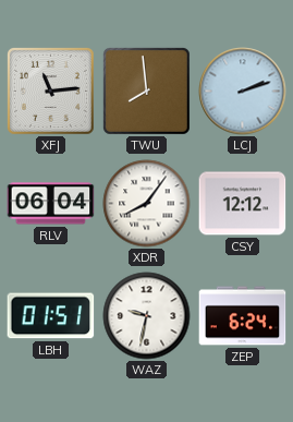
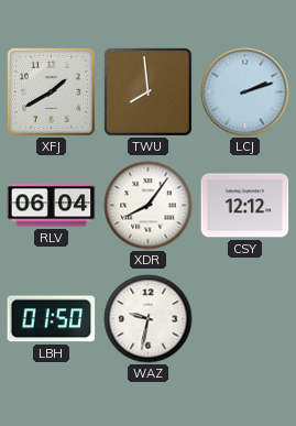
XFJ: 11:14 -> 1:40
LBH: 01:51 -> 01:50
ZEP: 6:24 -> none
